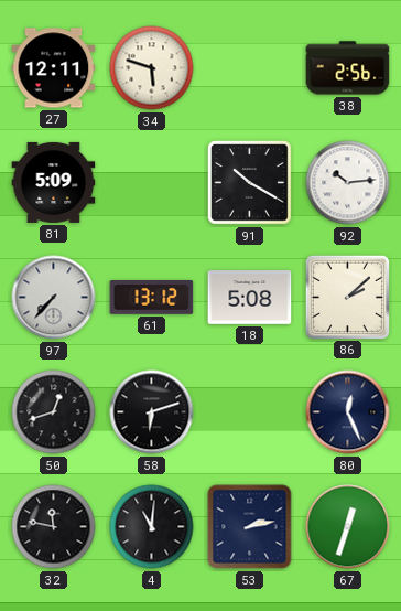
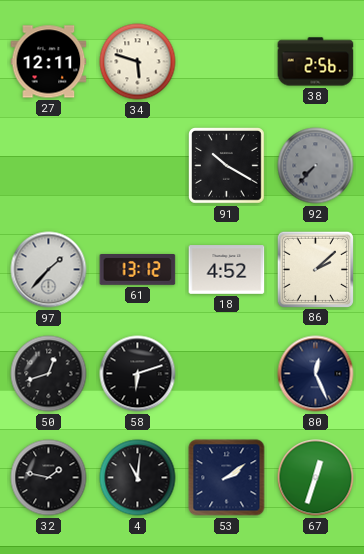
81: 5:09 -> none
92: 10:14 -> 7:37
92 dial: white -> grey
97: 7:37 -> 1:37
18: 5:08 -> 4:52
32: 11:47 -> 1:47
53: 2:13 -> 2:09
